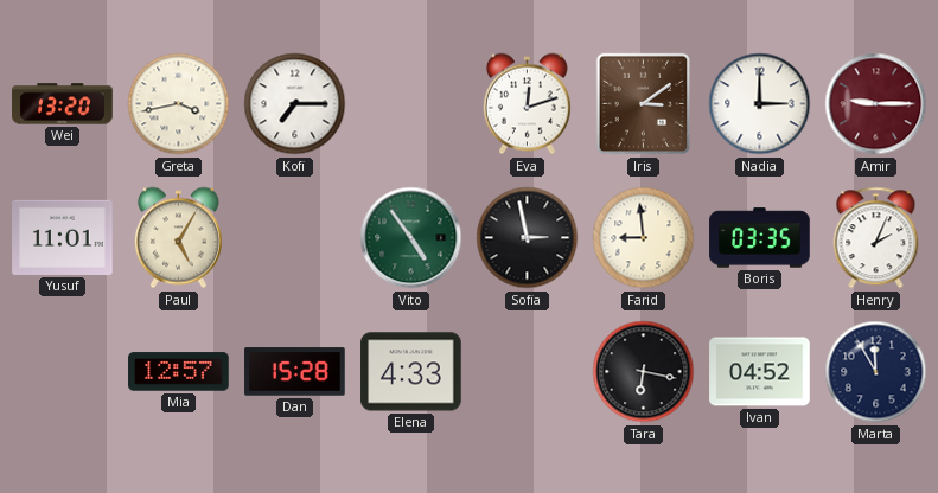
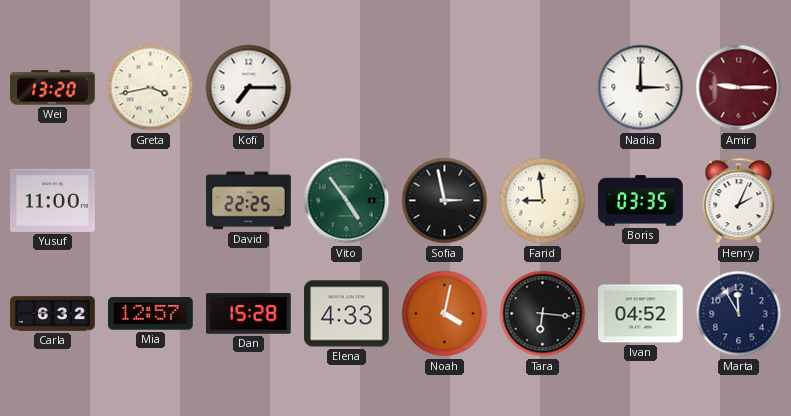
Eva: 12:12 -> none
Iris: 3:09 -> none
Yusuf: 11:01 -> 11:00
Paul: 5:05 -> none
David: none -> 22:25
Carla: none -> 6:32
Noah: none -> 4:02
Tara: 6:17 -> 6:16
